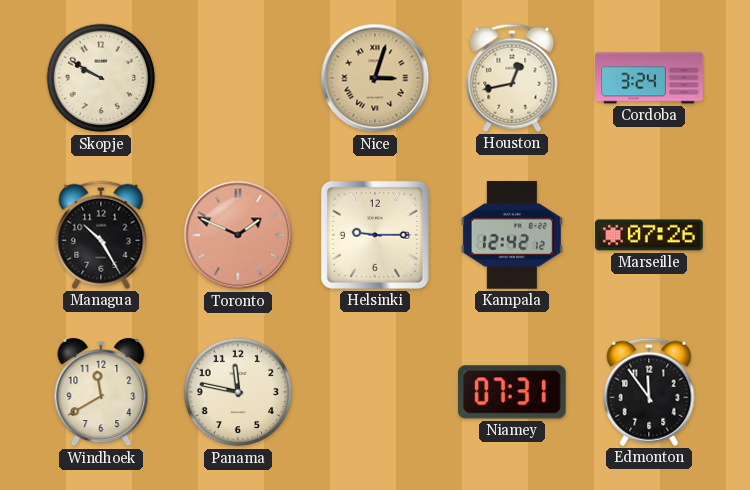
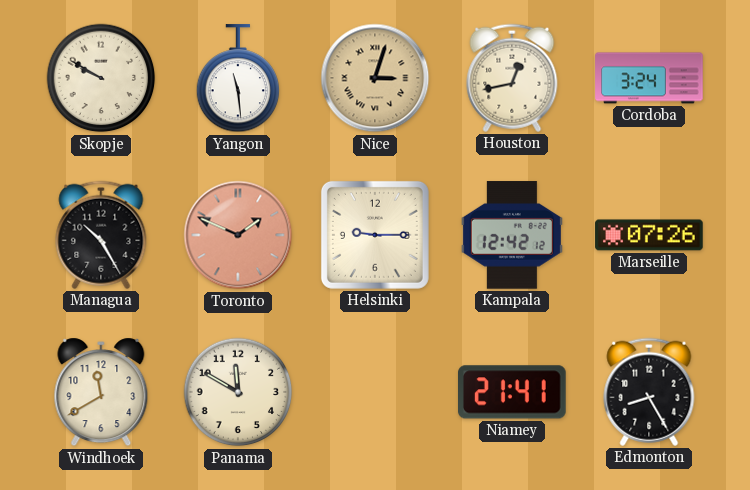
Yangon: none -> 11:29
Panama: 11:47 -> 11:50
Niamey: 07:31 -> 21:41
Edmonton: 11:54 -> 8:25
